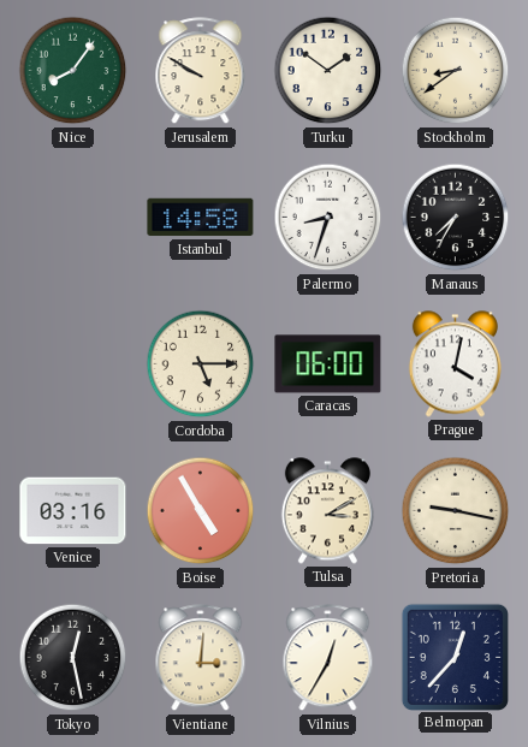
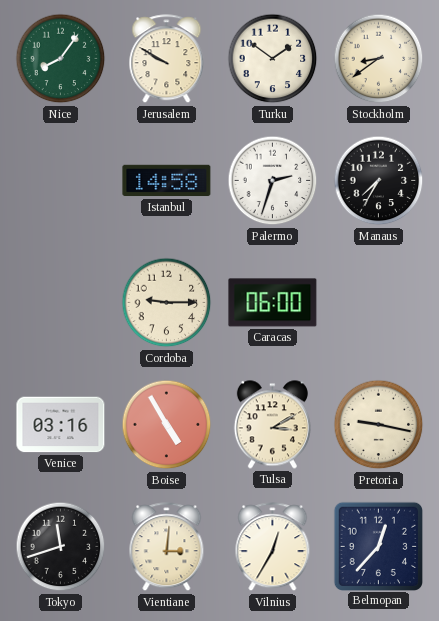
Palermo: 8:33 -> 2:33
Cordoba: 5:15 -> 9:15
Prague: 4:02 -> none
Tokyo: 12:28 -> 11:42
